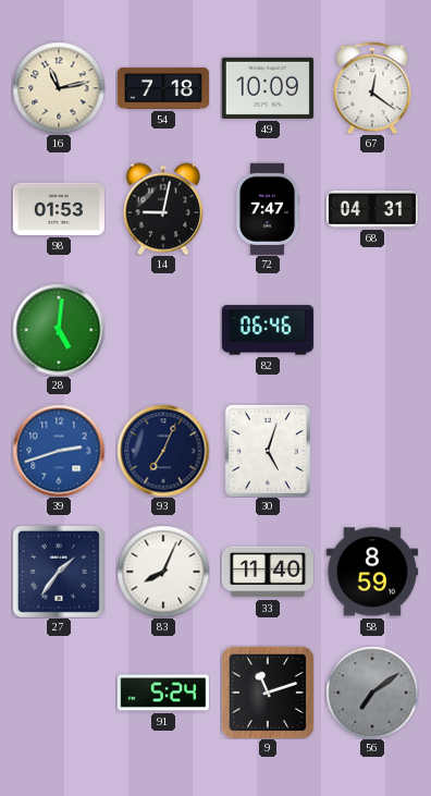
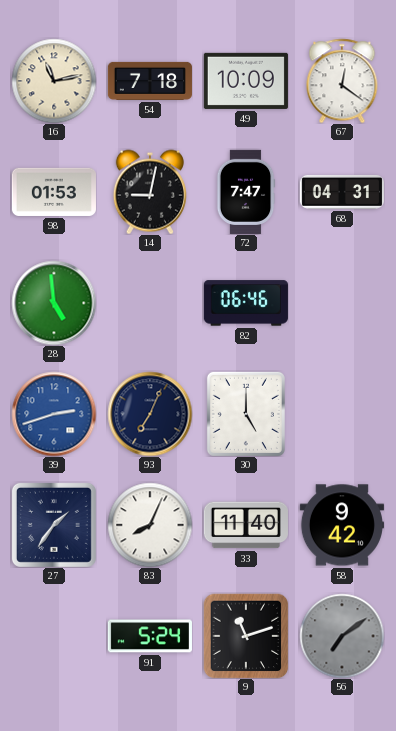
28: 5:01 -> 4:59
30: 5:03 -> 5:00
58: 8:59 -> 9:42
